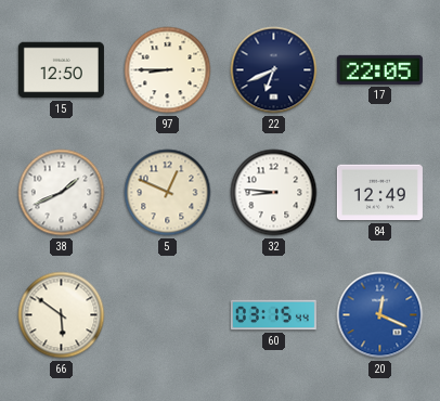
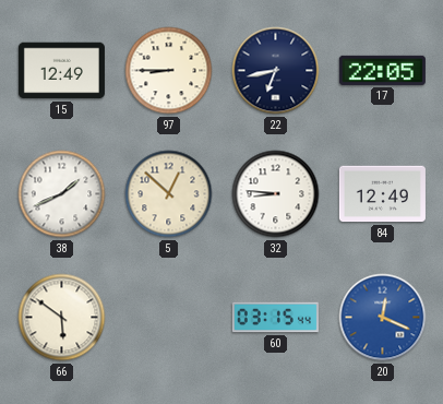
15: 12:50 -> 12:49
22: 6:41 -> 6:43
5: 12:49 -> 12:52
